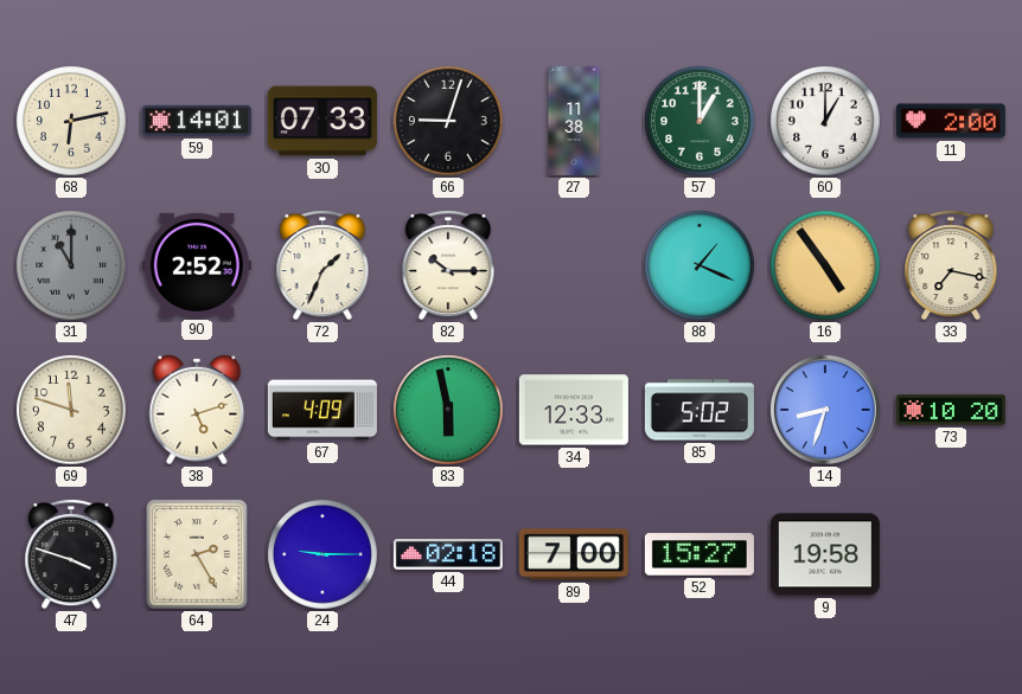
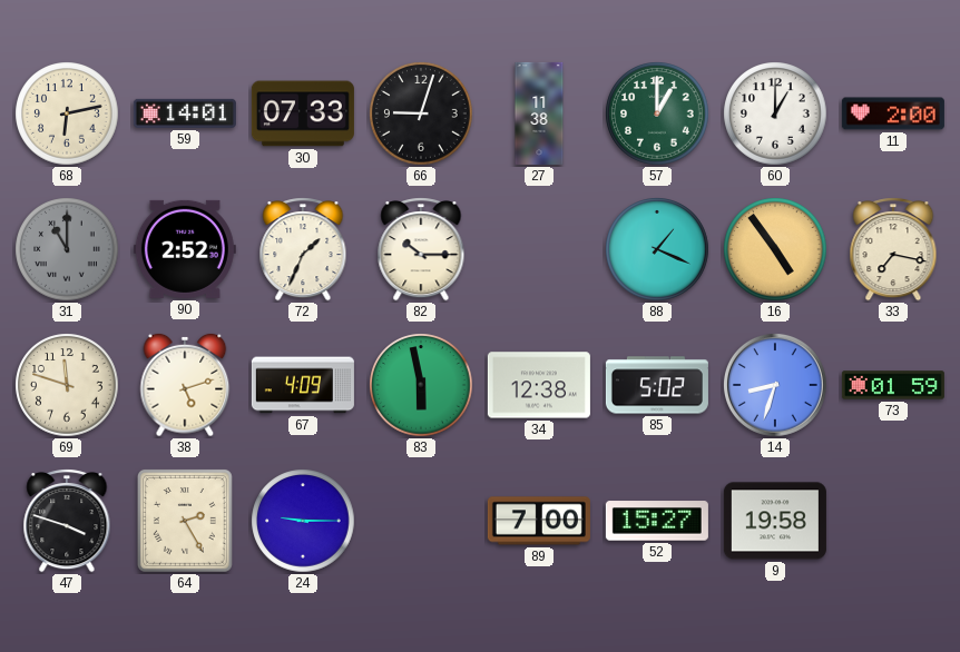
34: 12:33 -> 12:38
73: 10:20 -> 01:59
44: 02:18 -> none
